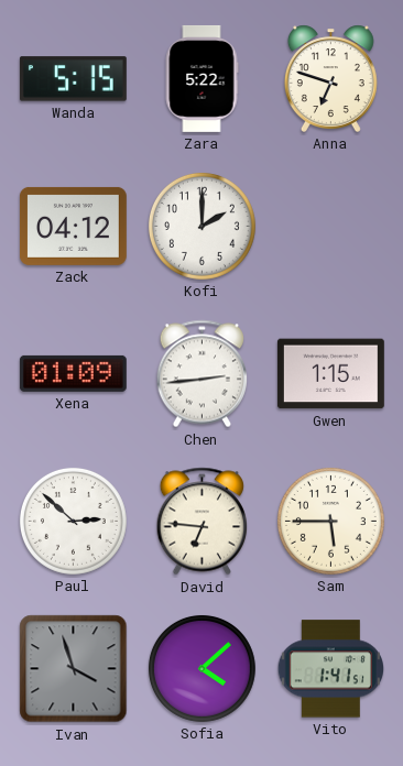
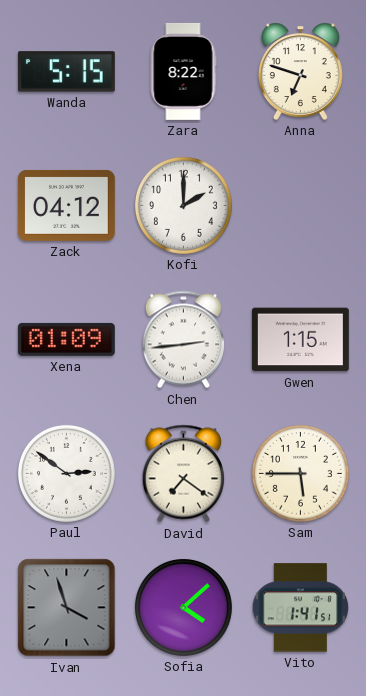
Zara: 5:22 -> 8:22
Paul: 2:52 -> 2:51
David: 6:46 -> 7:21
